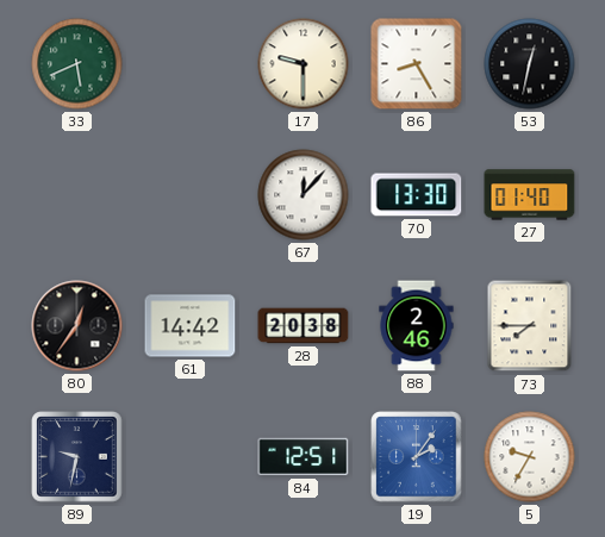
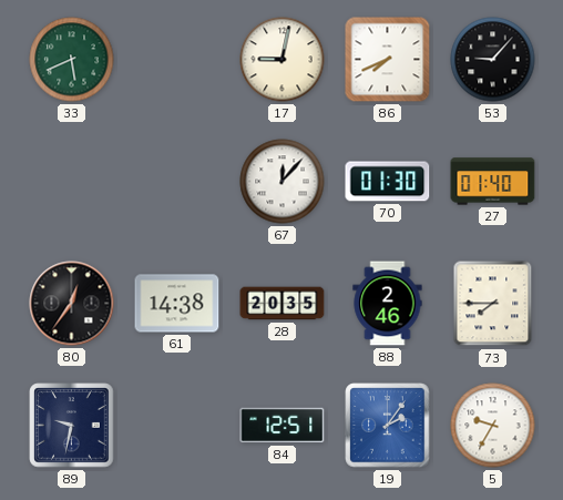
17: 9:30 -> 9:02
86: 8:25 -> 7:41
53: 12:32 -> 9:07
70: 13:30 -> 01:30
61: 14:42 -> 14:38
28: 20:38 -> 20:35
